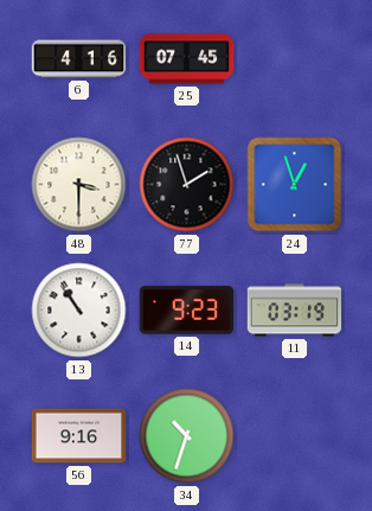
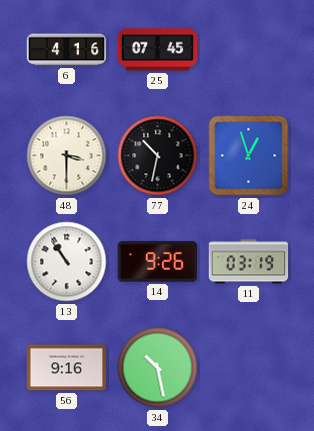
77: 1:57 -> 10:32
14: 9:23 -> 9:26
34: 10:33 -> 10:28
